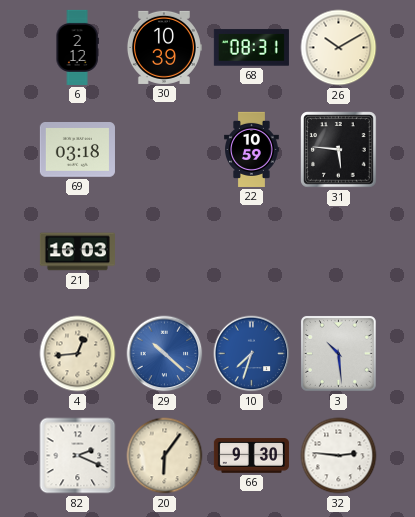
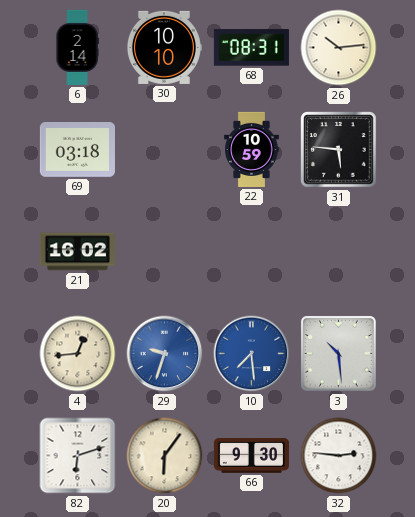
6: 2:12 -> 2:14
30: 10:39 -> 10:10
26: 10:10 -> 10:14
21: 16:03 -> 16:02
29: 10:22 -> 9:33
10: 7:33 -> 7:29
82: 2:19 -> 6:12
